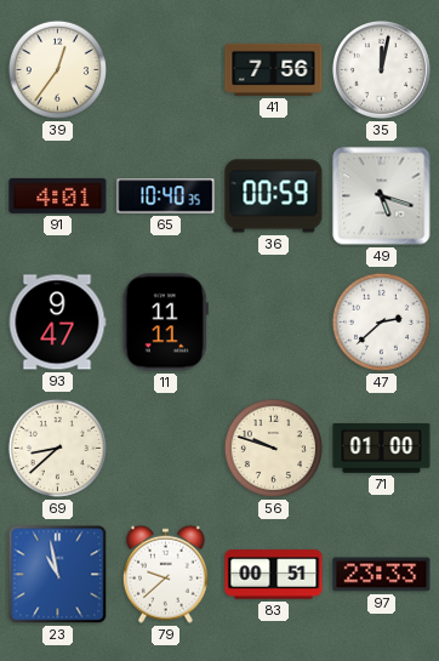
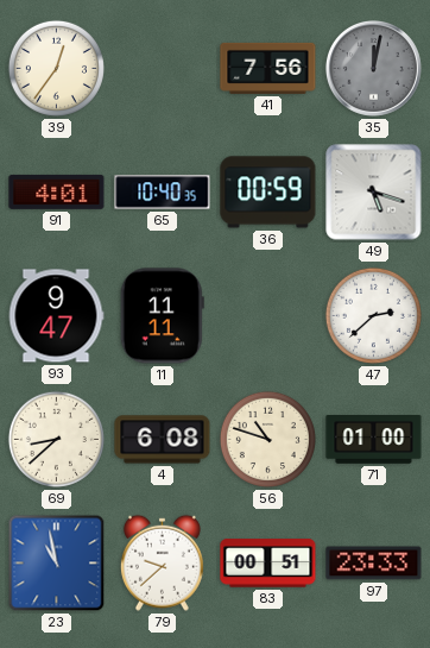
35 dial: white -> grey
4: none -> 6:08
56: 9:48 -> 10:48
